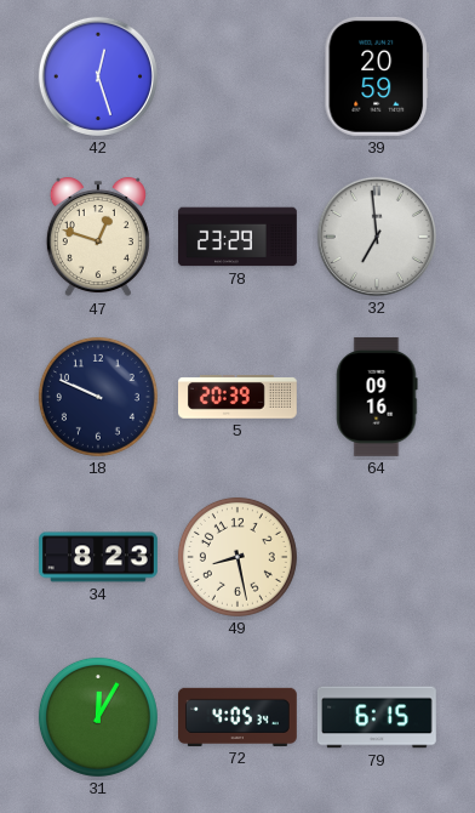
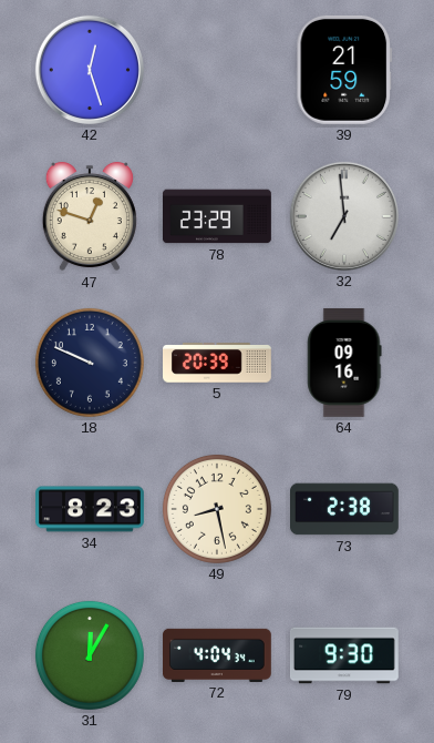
39: 20:59 -> 21:59
73: none -> 2:38
72: 4:05 -> 4:04
79: 6:15 -> 9:30
